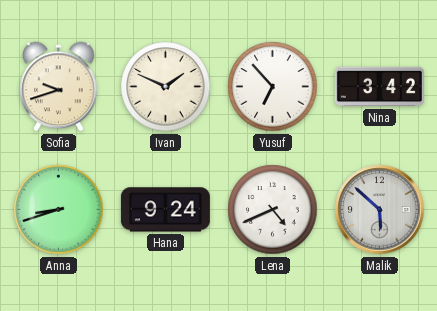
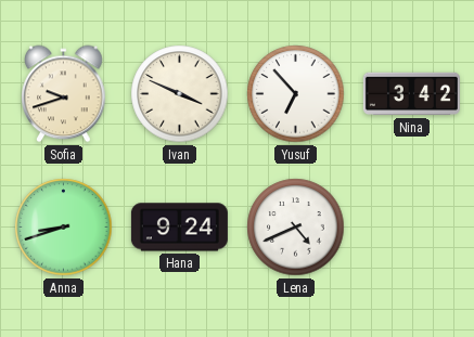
Ivan: 1:49 -> 3:49
Malik: 5:52 -> none
